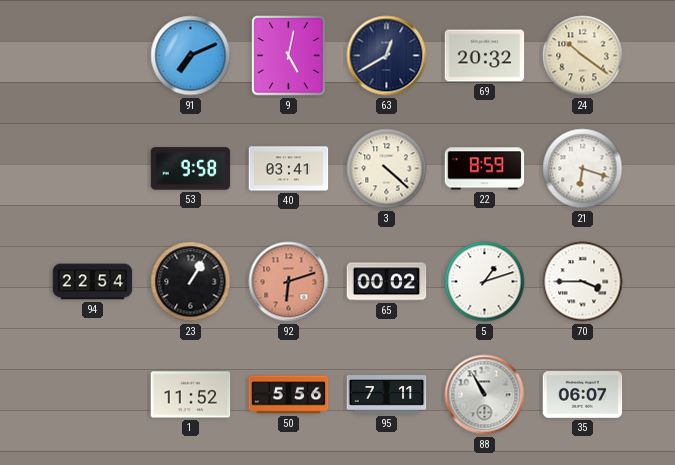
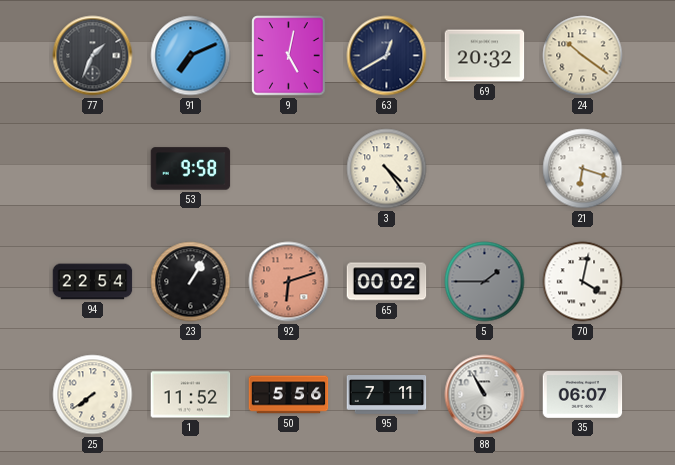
77: none -> 1:34
40: 03:41 -> none
3: 4:22 -> 4:24
22: 8:59 -> none
5: 1:12 -> 1:45
5 dial: white -> grey
70: 3:45 -> 4:02
25: none -> 7:39
